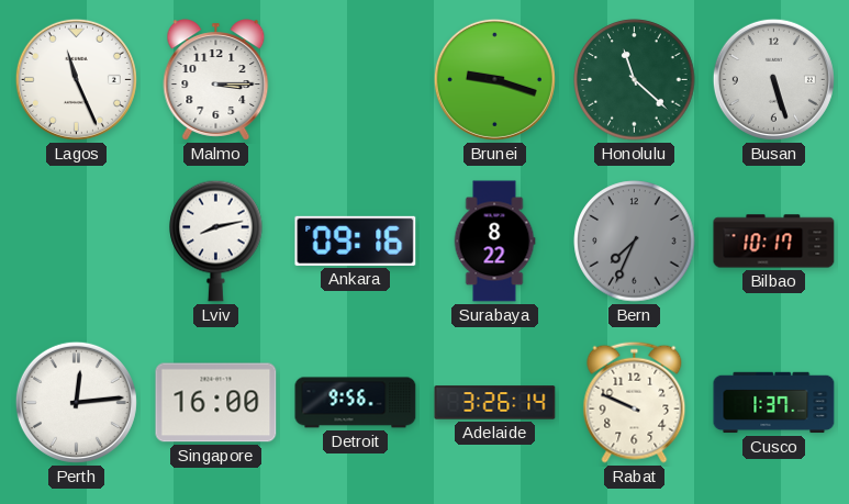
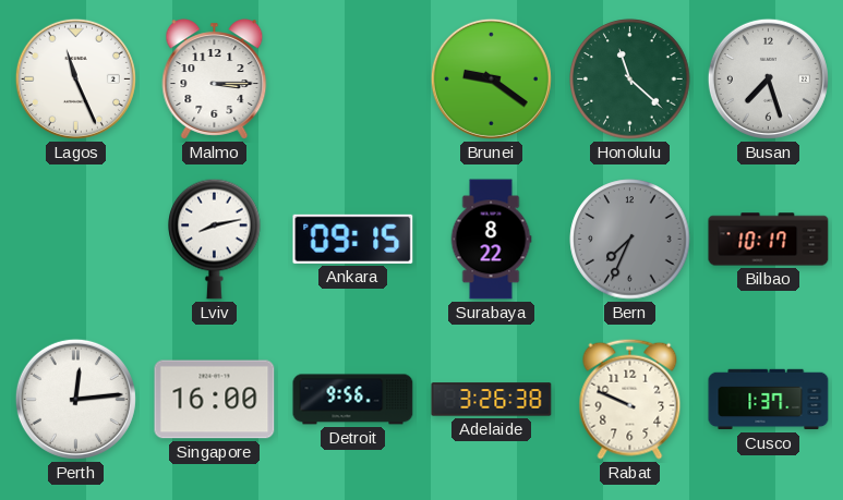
Brunei: 9:18 -> 9:21
Busan: 5:27 -> 7:27
Ankara: 09:16 -> 09:15
Adelaide: 3:26:14 -> 3:26:38
